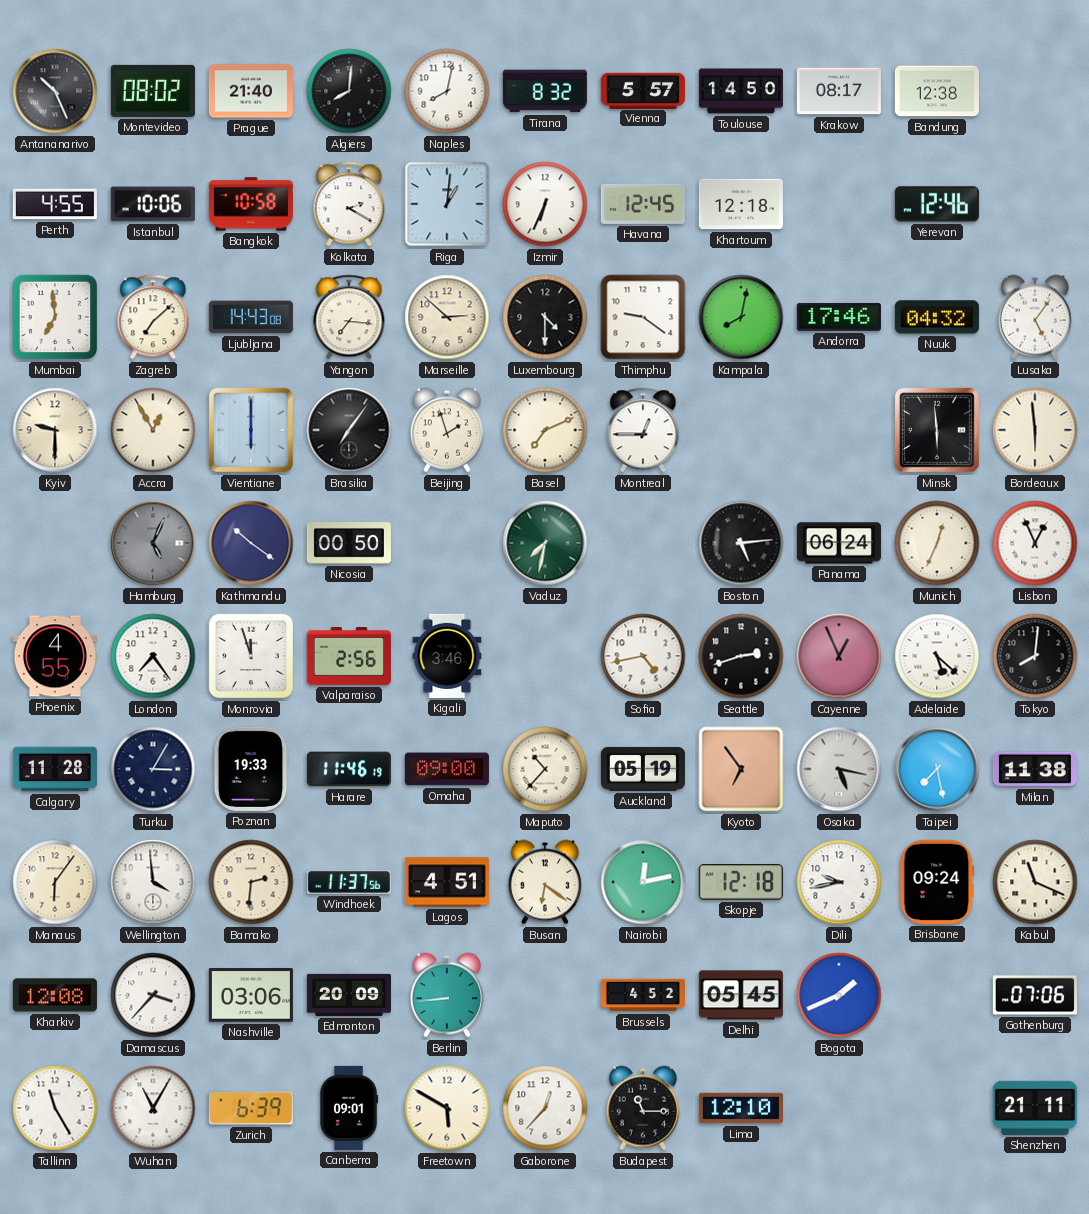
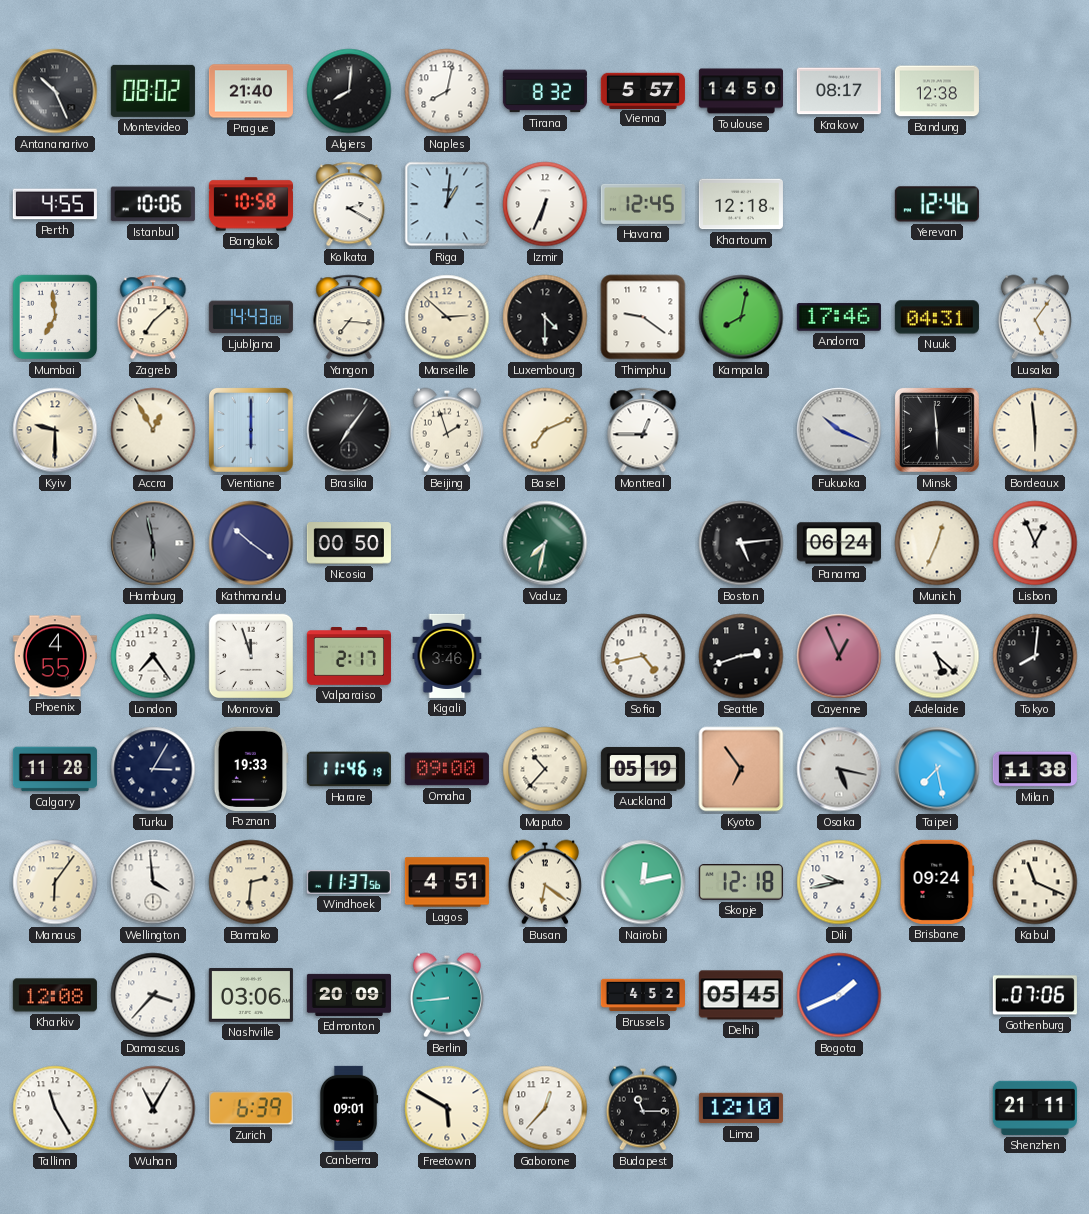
Nuuk: 04:32 -> 04:31
Fukuoka: none -> 10:19
Hamburg: 5:04 -> 5:58
Valparaiso: 2:56 -> 2:17
